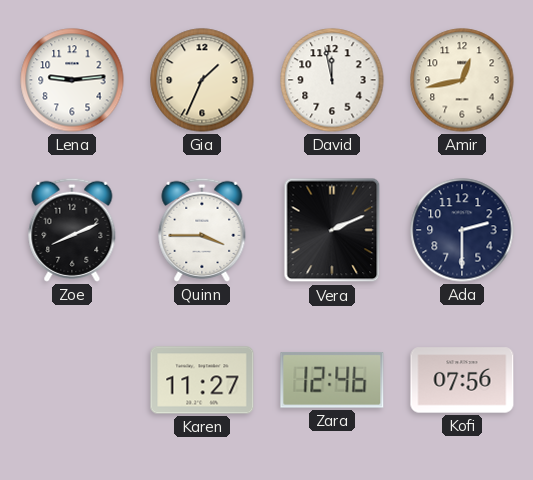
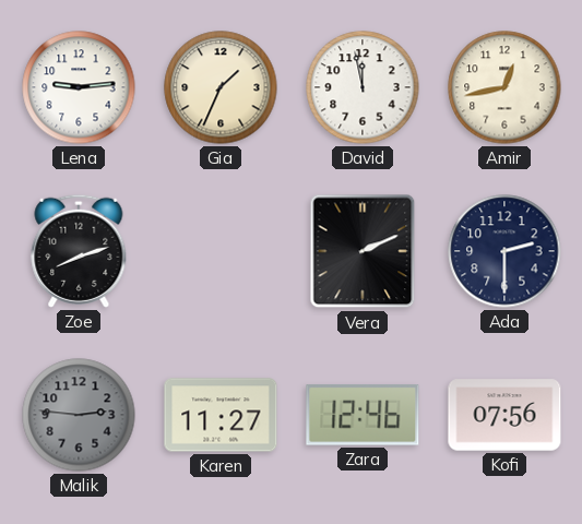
Zoe: 8:11 -> 8:12
Quinn: 3:45 -> none
Malik: none -> 2:46
